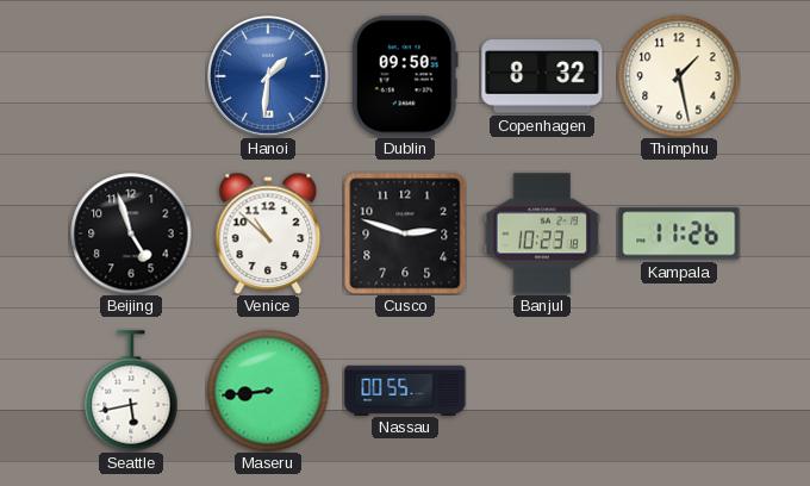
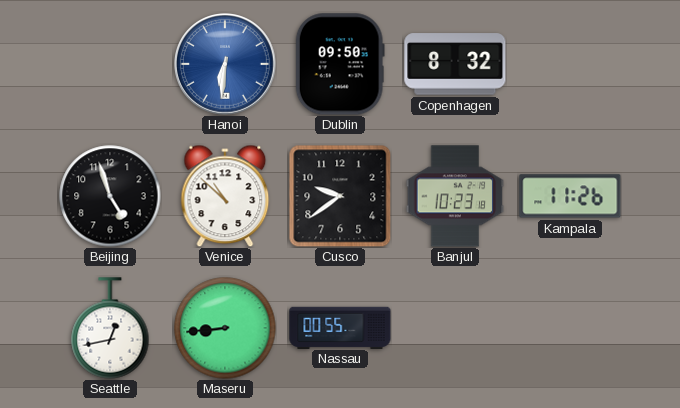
Hanoi: 1:31 -> 6:31
Thimphu: 1:28 -> none
Cusco: 2:48 -> 9:39
Seattle: 5:43 -> 12:43
